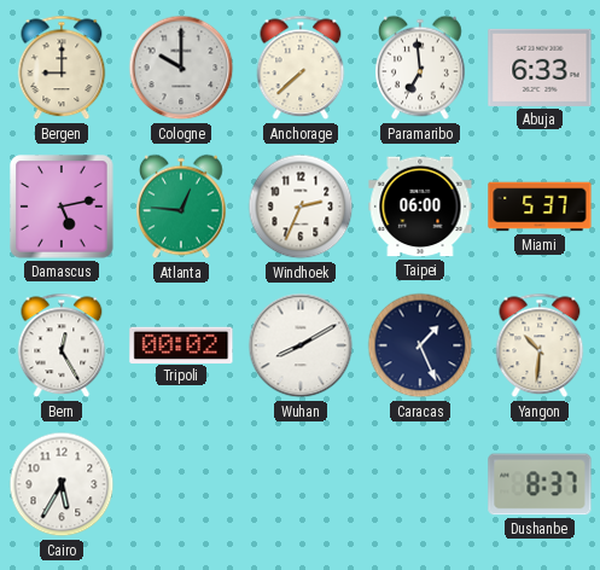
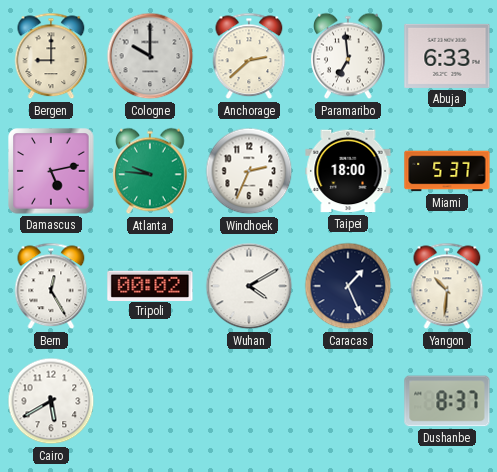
Anchorage: 7:38 -> 2:38
Atlanta: 12:46 -> 9:46
Taipei: 06:00 -> 18:00
Wuhan: 8:10 -> 4:10
Cairo: 5:35 -> 5:40
